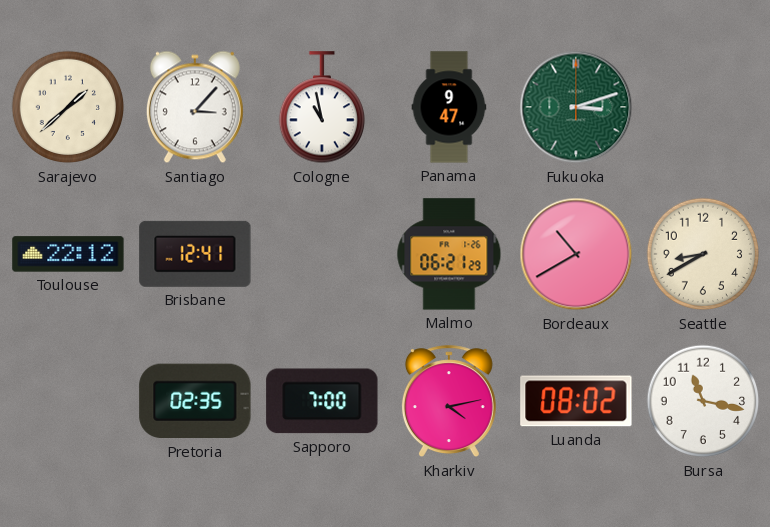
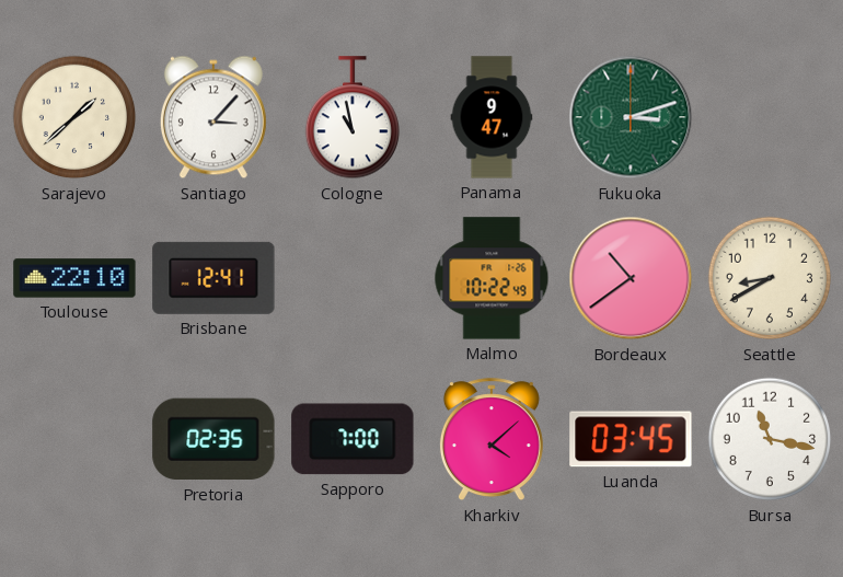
Toulouse: 22:12 -> 22:10
Malmo: 06:21 -> 10:22
Bordeaux: 10:40 -> 10:39
Kharkiv: 4:13 -> 4:08
Luanda: 08:02 -> 03:45
